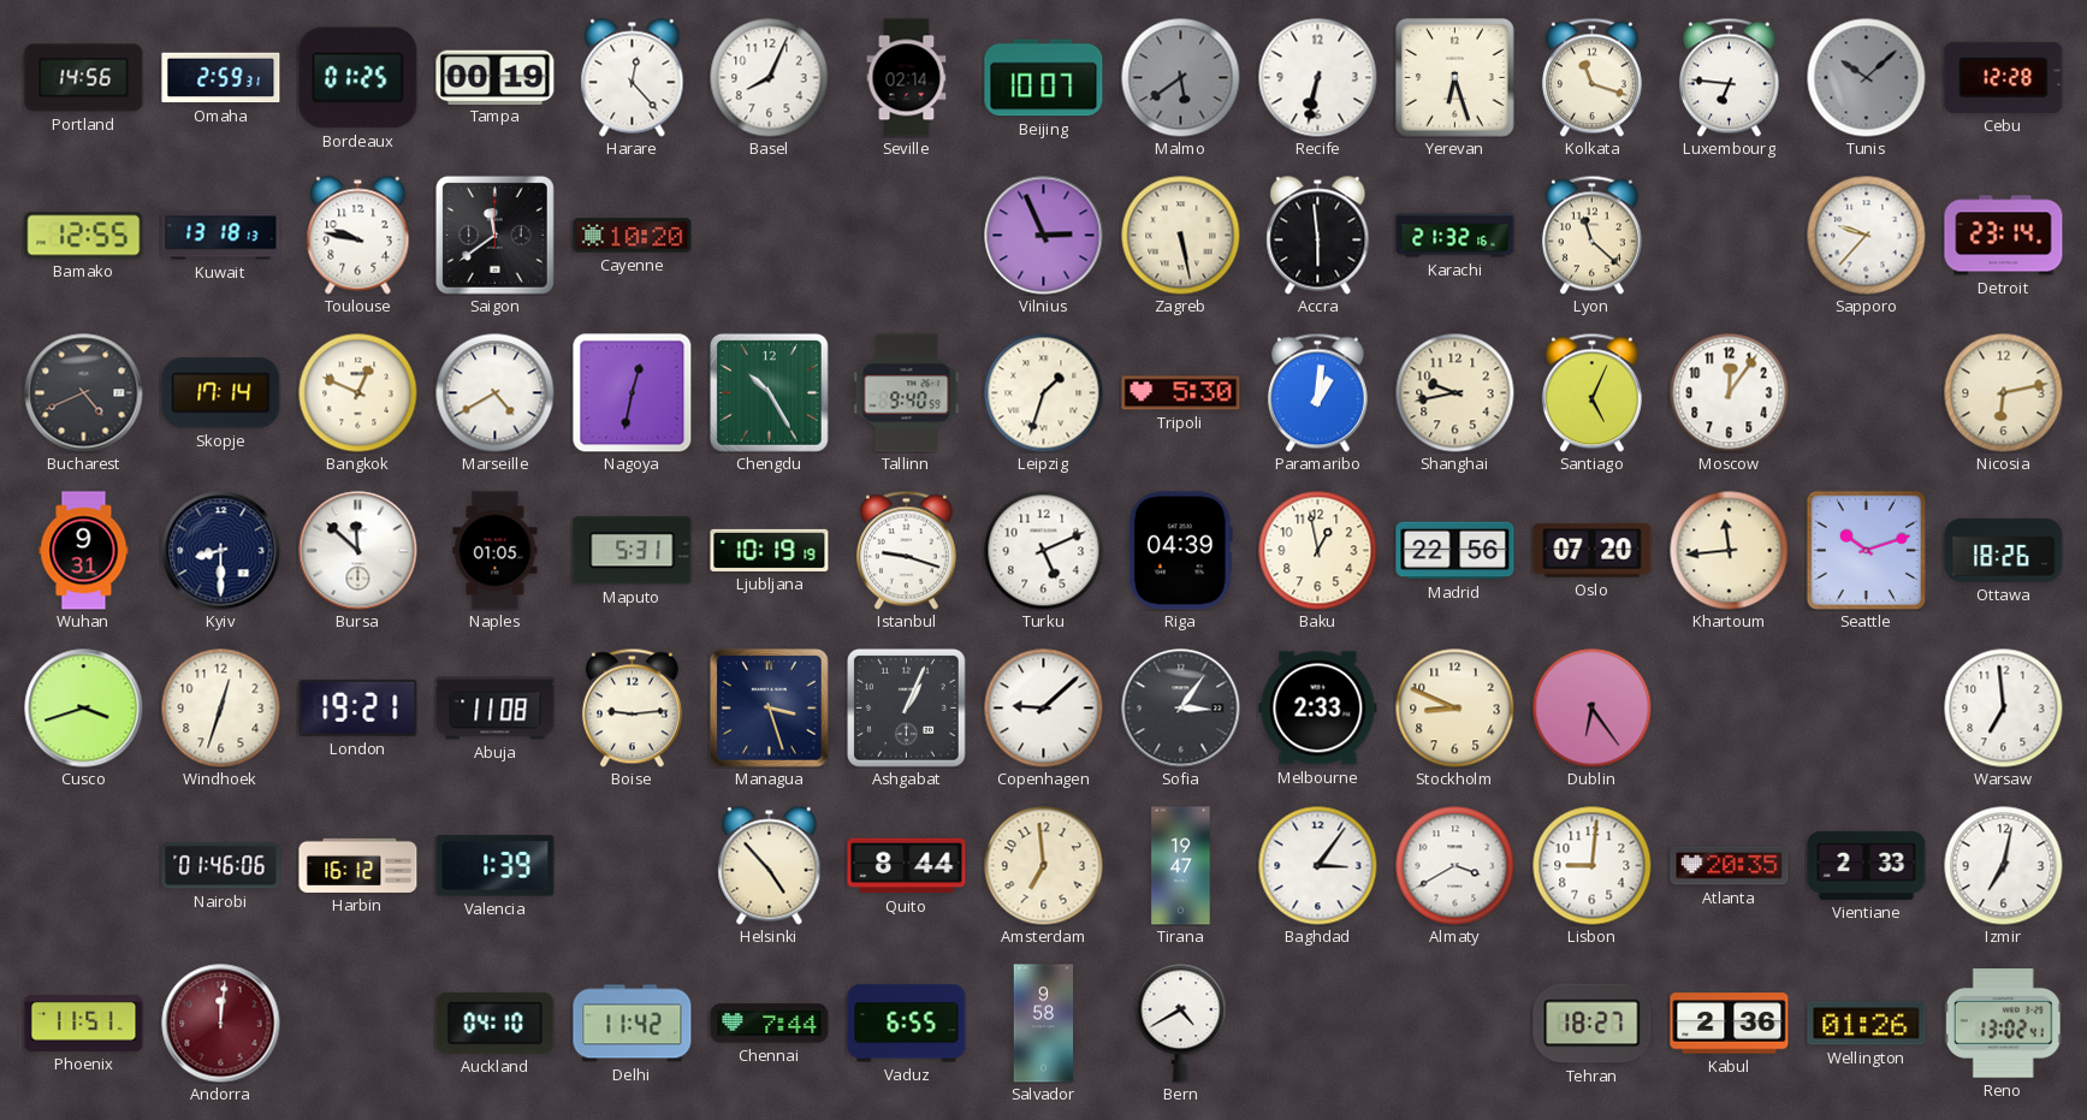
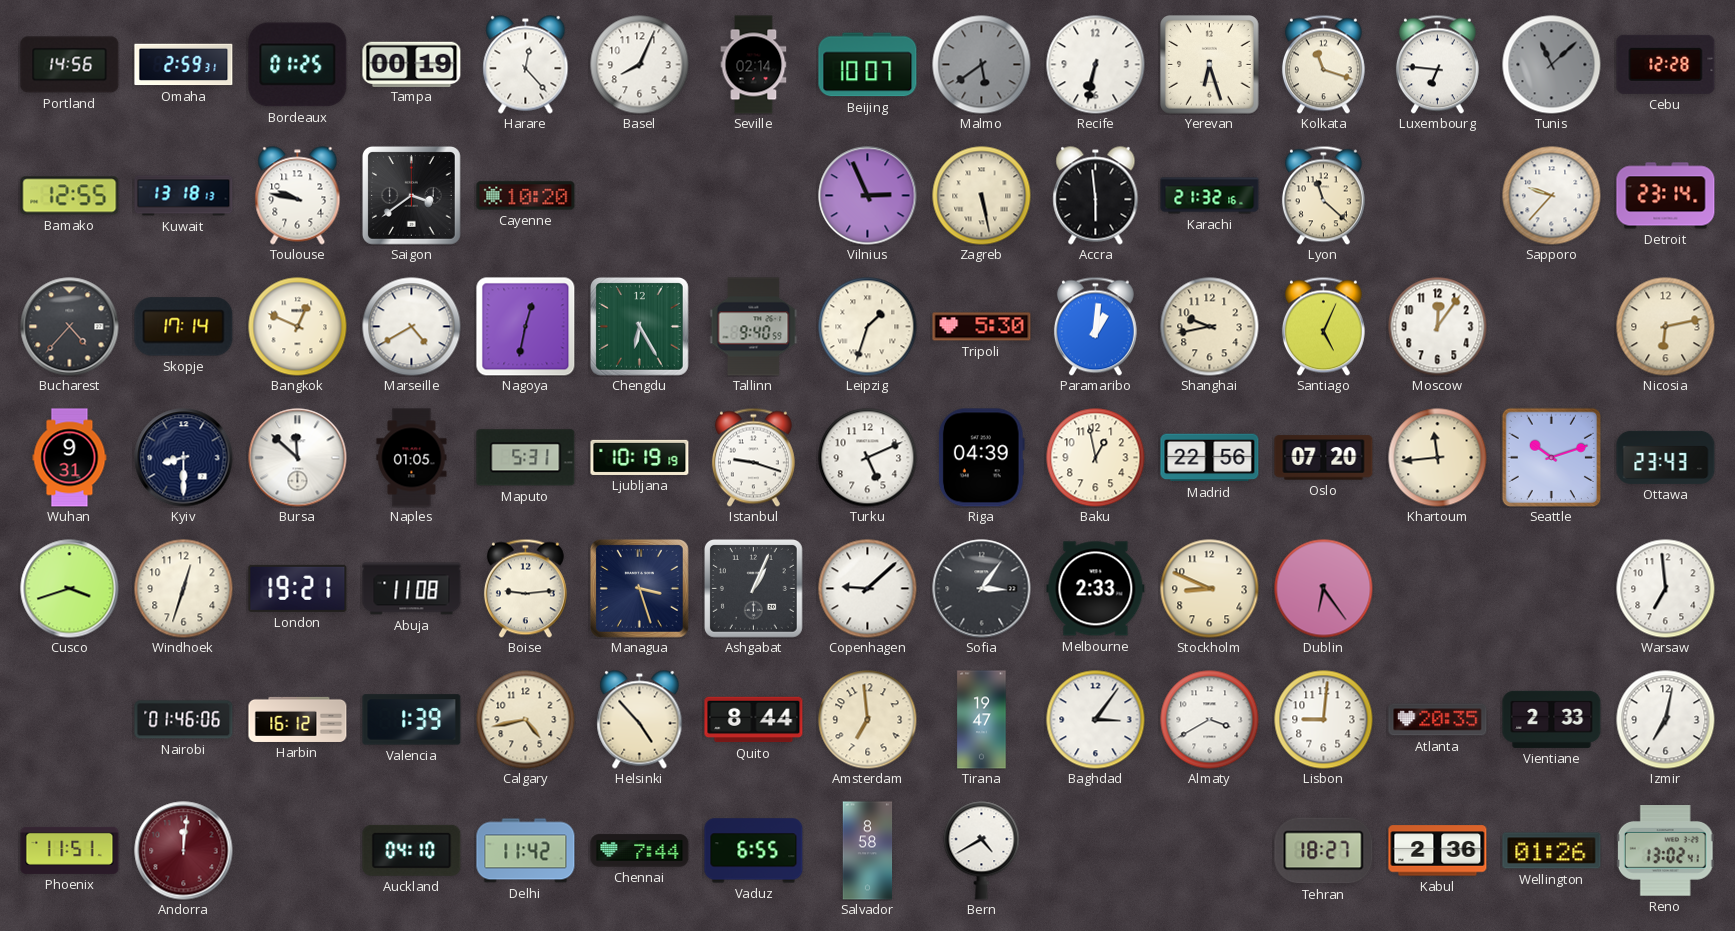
Tunis: 10:08 -> 11:08
Saigon: 11:39 -> 3:39
Bucharest: 4:41 -> 4:37
Chengdu: 10:25 -> 6:25
Ottawa: 18:26 -> 23:43
Calgary: none -> 4:43
Salvador: 9:58 -> 8:58
